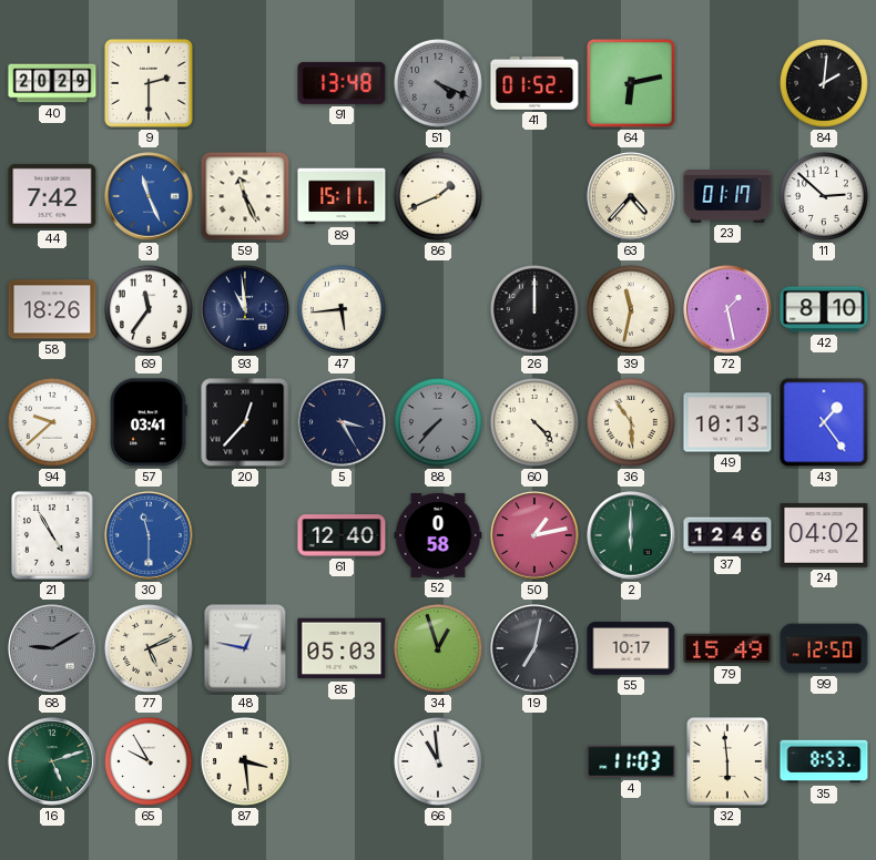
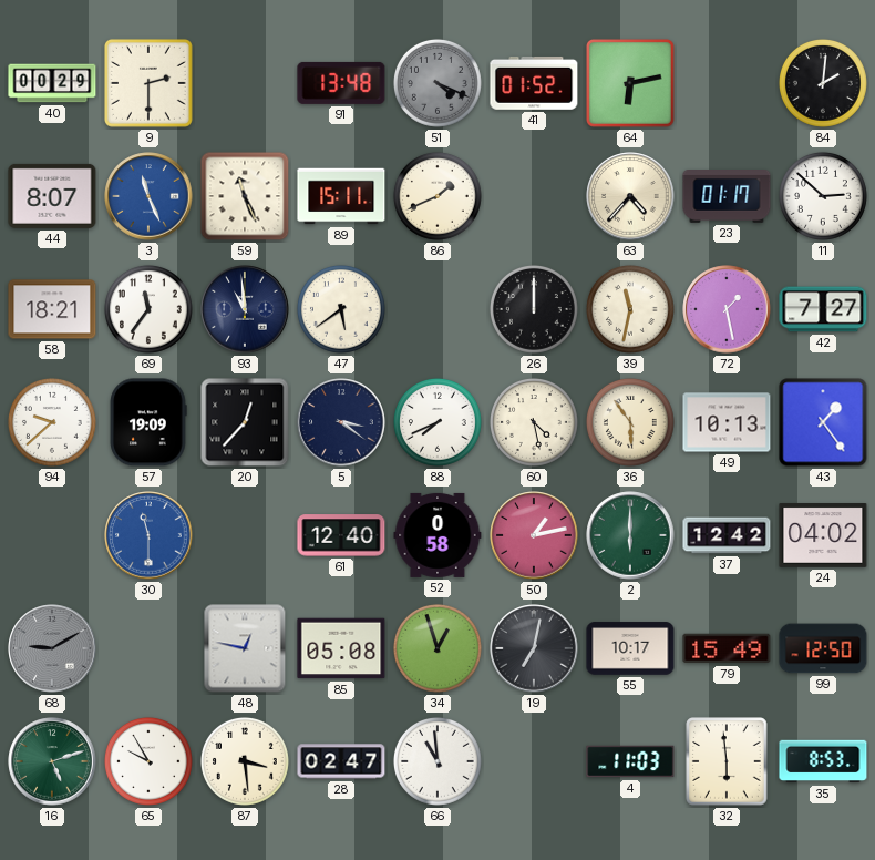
40: 20:29 -> 00:29
44: 7:42 -> 8:07
58: 18:26 -> 18:21
47: 5:44 -> 5:39
42: 8:10 -> 7:27
57: 03:41 -> 19:09
5: 3:25 -> 3:21
88: 7:37 -> 7:41
88 dial: grey -> white
60: 4:23 -> 4:28
21: 4:55 -> none
37: 12:46 -> 12:42
77: 5:11 -> none
85: 05:03 -> 05:08
28: none -> 02:47
